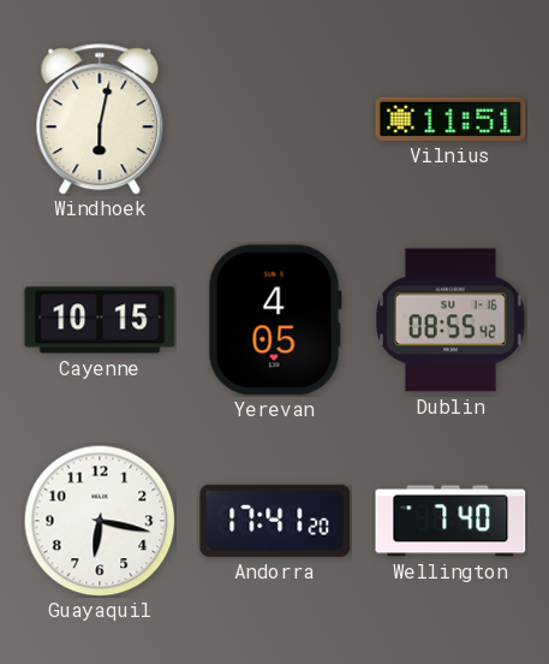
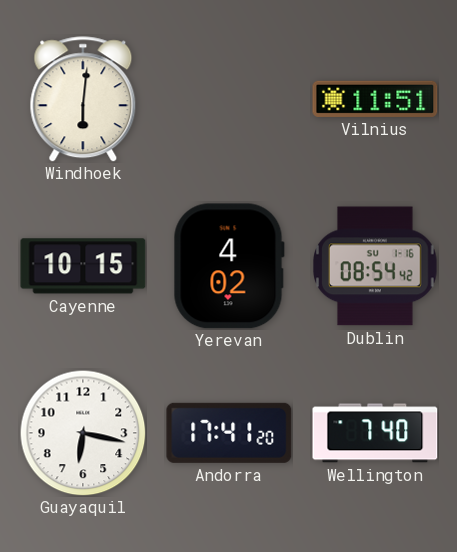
Windhoek: 6:02 -> 6:01
Yerevan: 4:05 -> 4:02
Dublin: 08:55 -> 08:54
